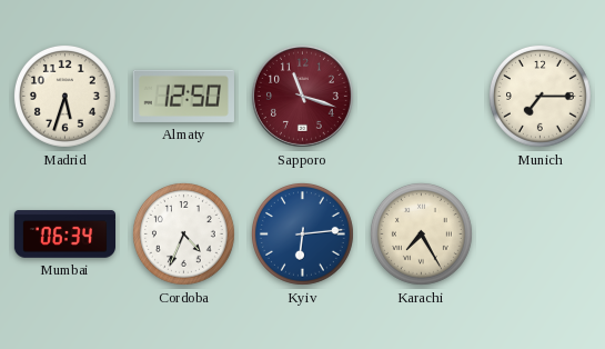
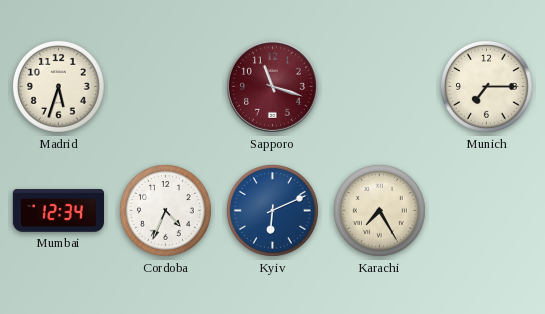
Almaty: 12:50 -> none
Mumbai: 06:34 -> 12:34
Kyiv: 6:14 -> 6:11
